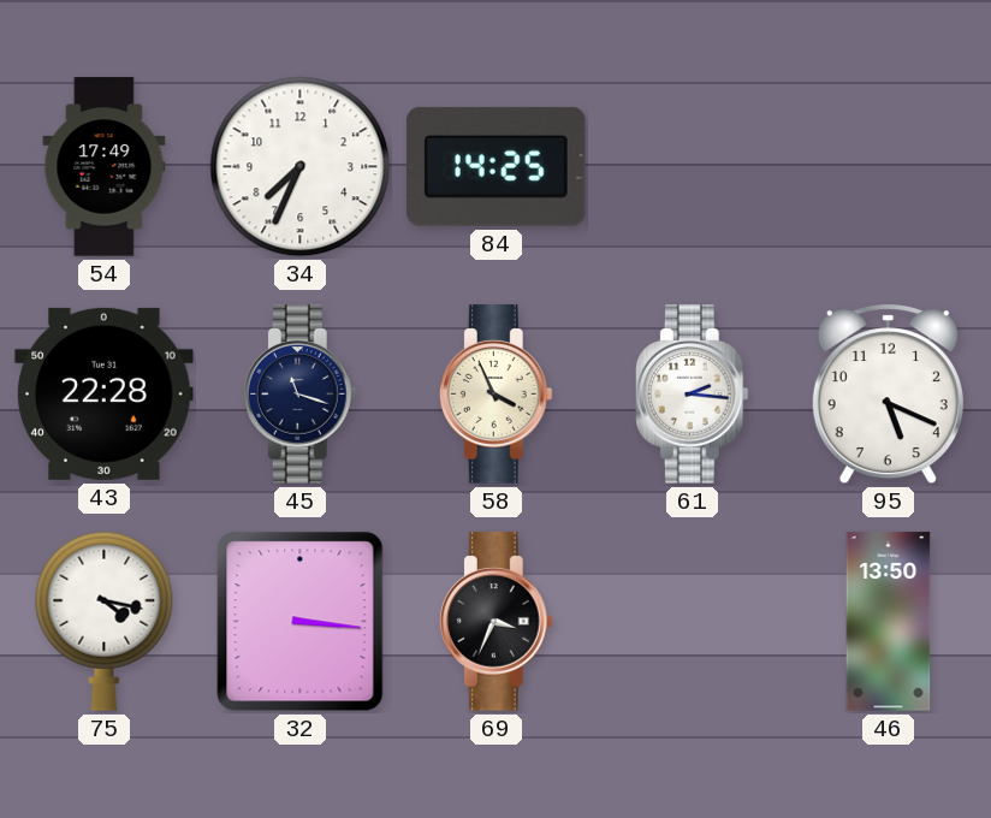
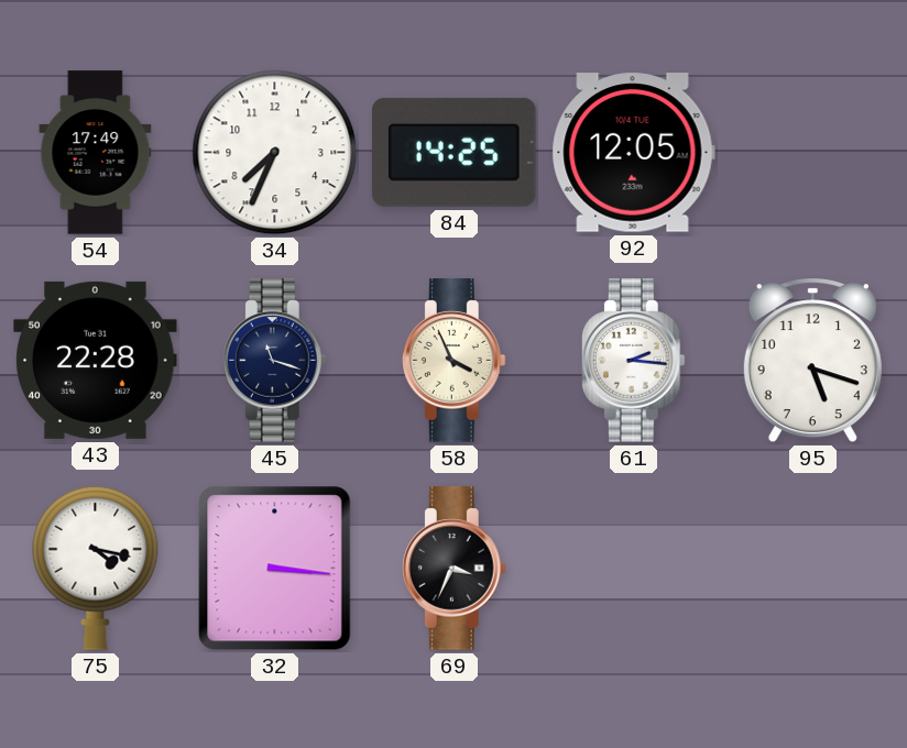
92: none -> 12:05
95: 5:19 -> 5:18
46: 13:50 -> none
